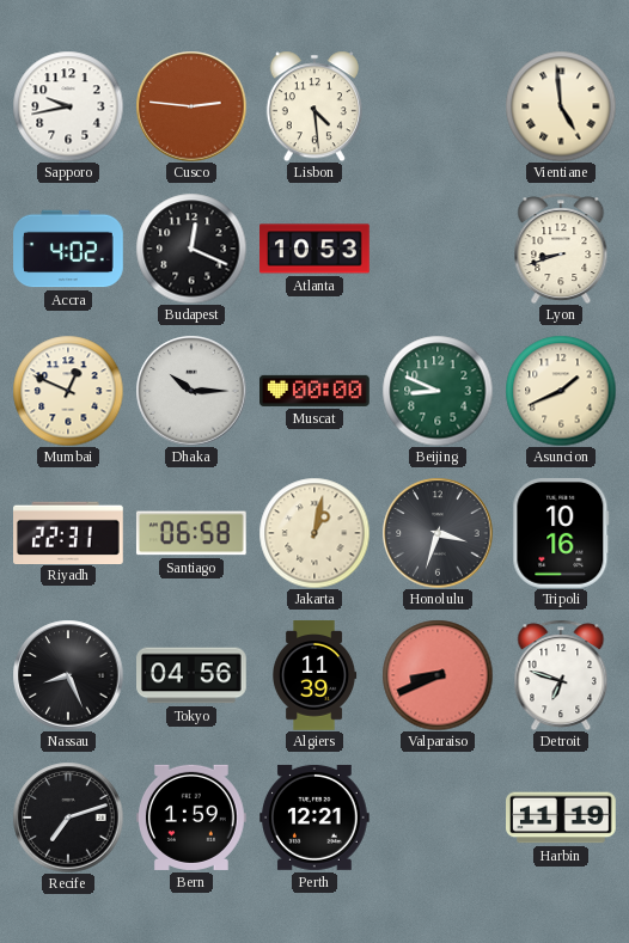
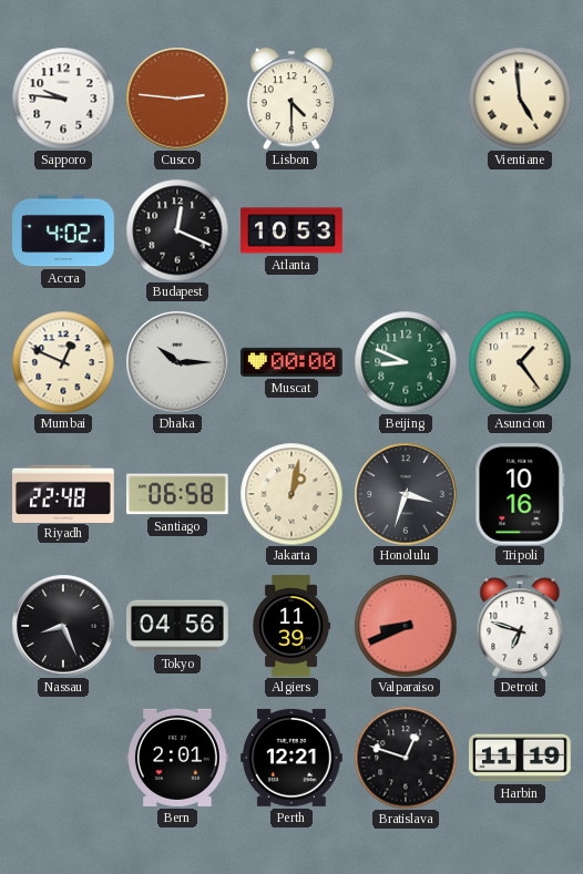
Sapporo: 9:43 -> 9:46
Lisbon: 4:29 -> 4:30
Lyon: 8:42 -> none
Asuncion: 1:41 -> 1:24
Riyadh: 22:31 -> 22:48
Recife: 7:12 -> none
Bern: 1:59 -> 2:01
Bratislava: none -> 12:48
